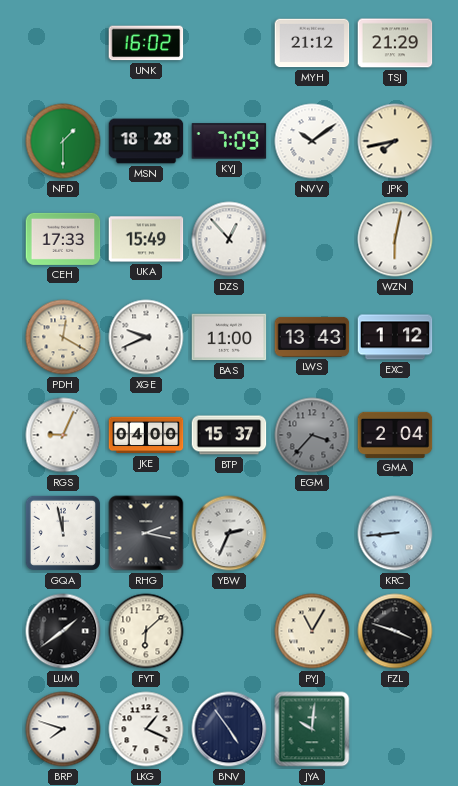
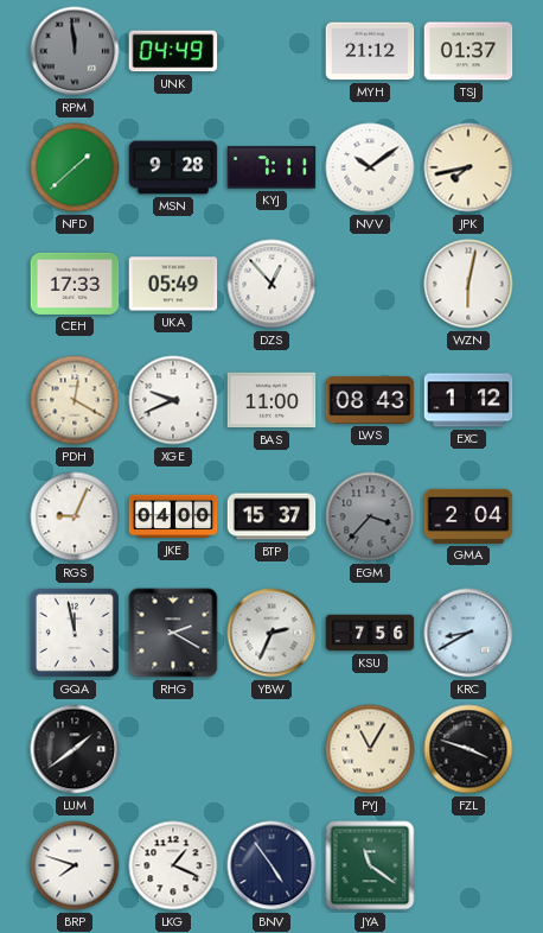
RPM: none -> 11:59
UNK: 16:02 -> 04:49
TSJ: 21:29 -> 01:37
NFD: 1:30 -> 1:38
MSN: 18:28 -> 9:28
KYJ: 7:09 -> 7:11
UKA: 15:49 -> 05:49
LWS: 13:43 -> 08:43
RHG: 2:17 -> 2:20
KSU: none -> 7:56
KRC: 8:44 -> 8:40
FYT: 6:08 -> none
JYA: 10:01 -> 11:21
